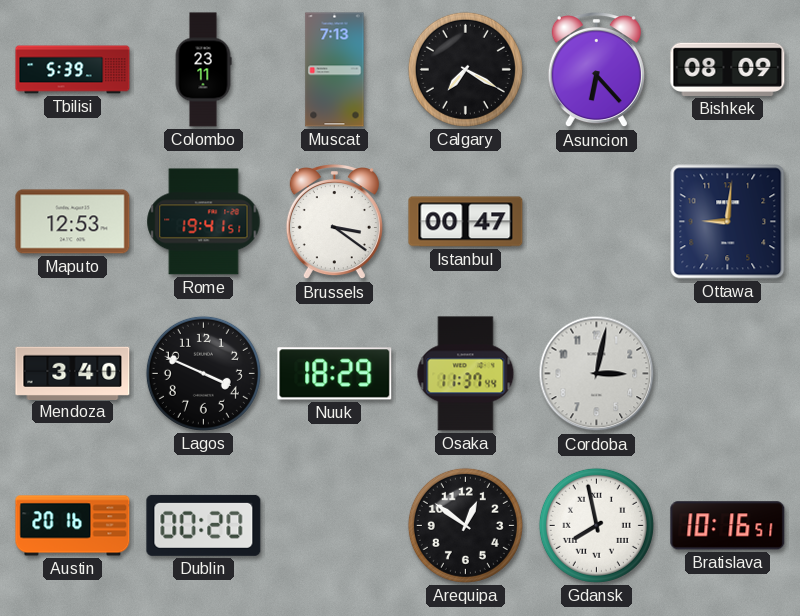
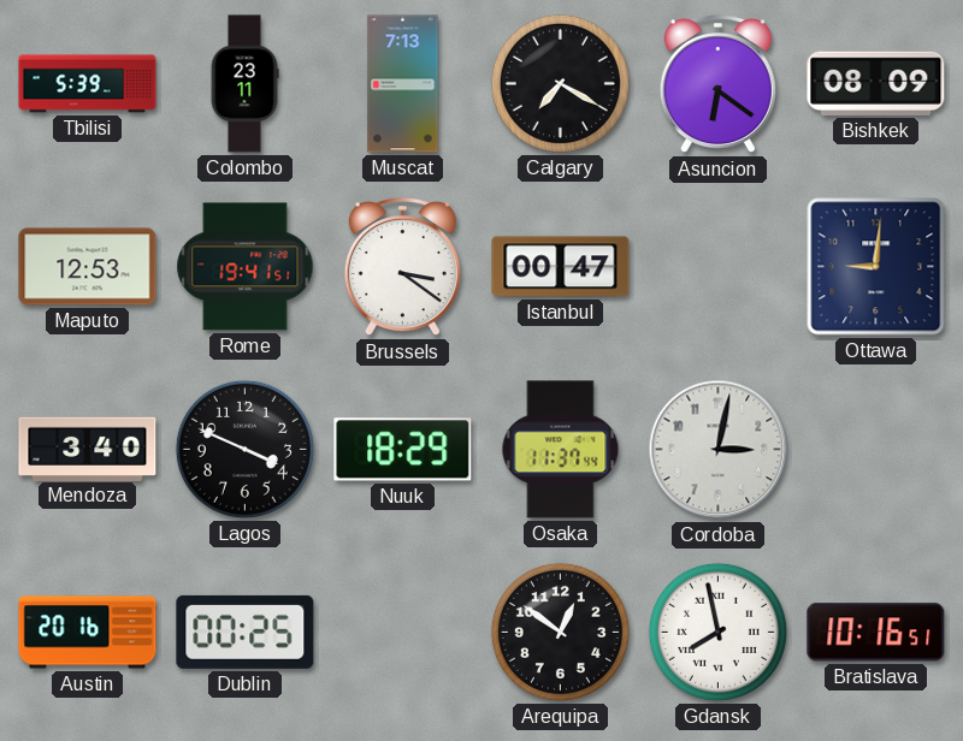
Asuncion: 6:23 -> 6:21
Dublin: 00:20 -> 00:25
